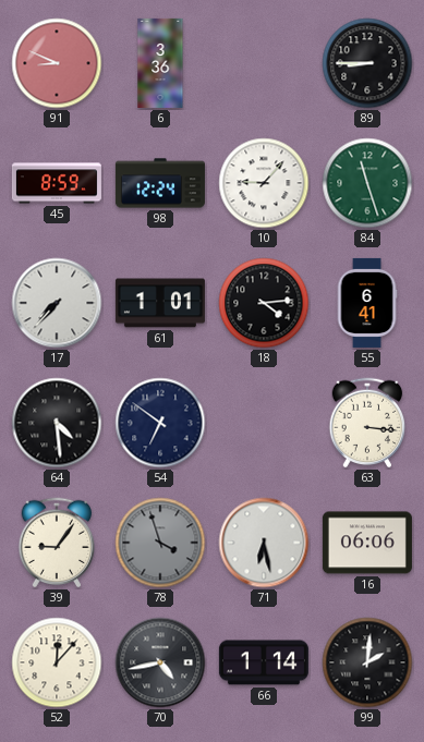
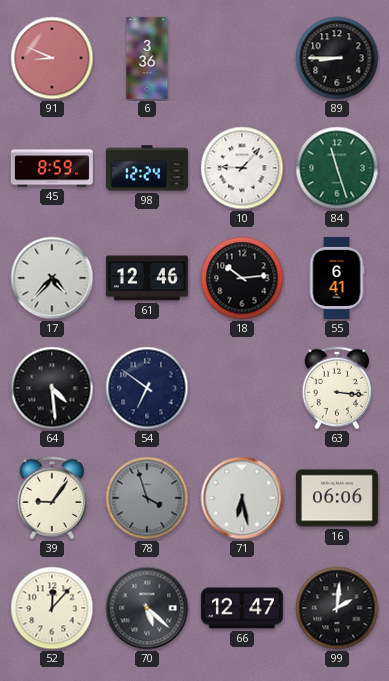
17: 7:37 -> 4:37
61: 1:01 -> 12:46
18: 4:14 -> 10:14
70: 4:43 -> 5:22
66: 1:14 -> 12:47
